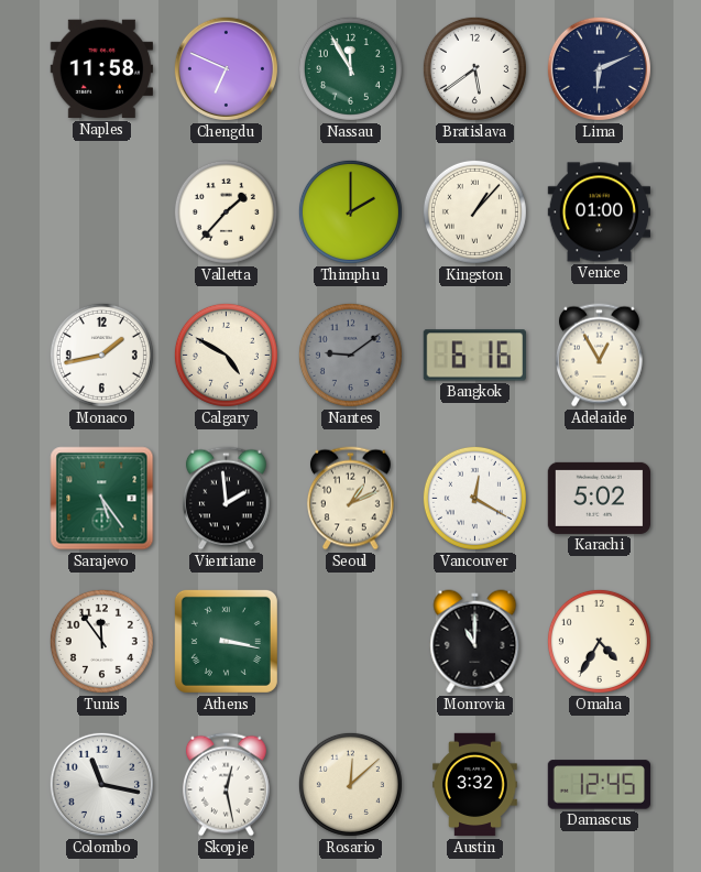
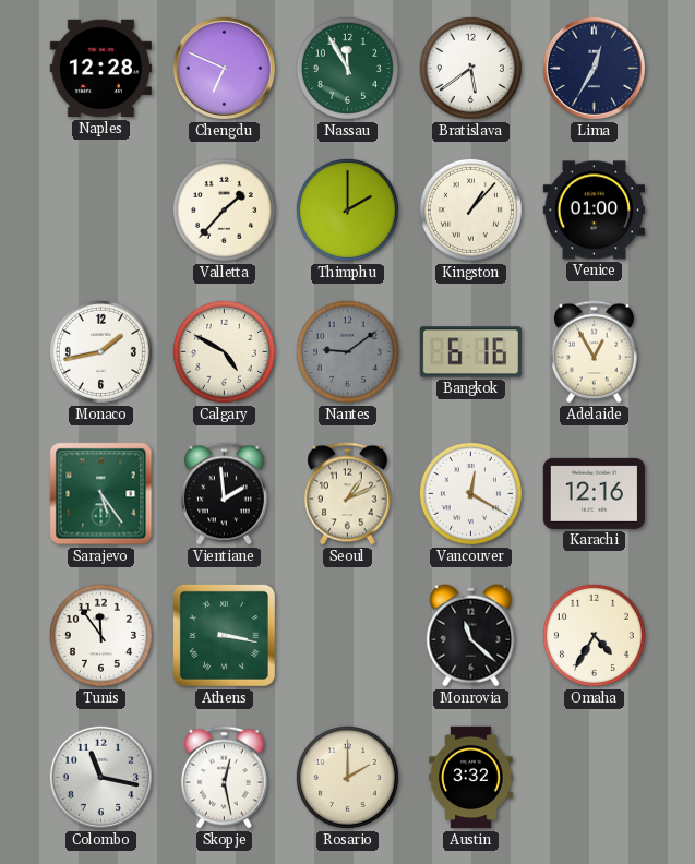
Naples: 11:58 -> 12:28
Lima: 6:11 -> 12:35
Karachi: 5:02 -> 12:16
Monrovia: 11:00 -> 11:22
Rosario: 12:08 -> 2:00
Damascus: 12:45 -> none
